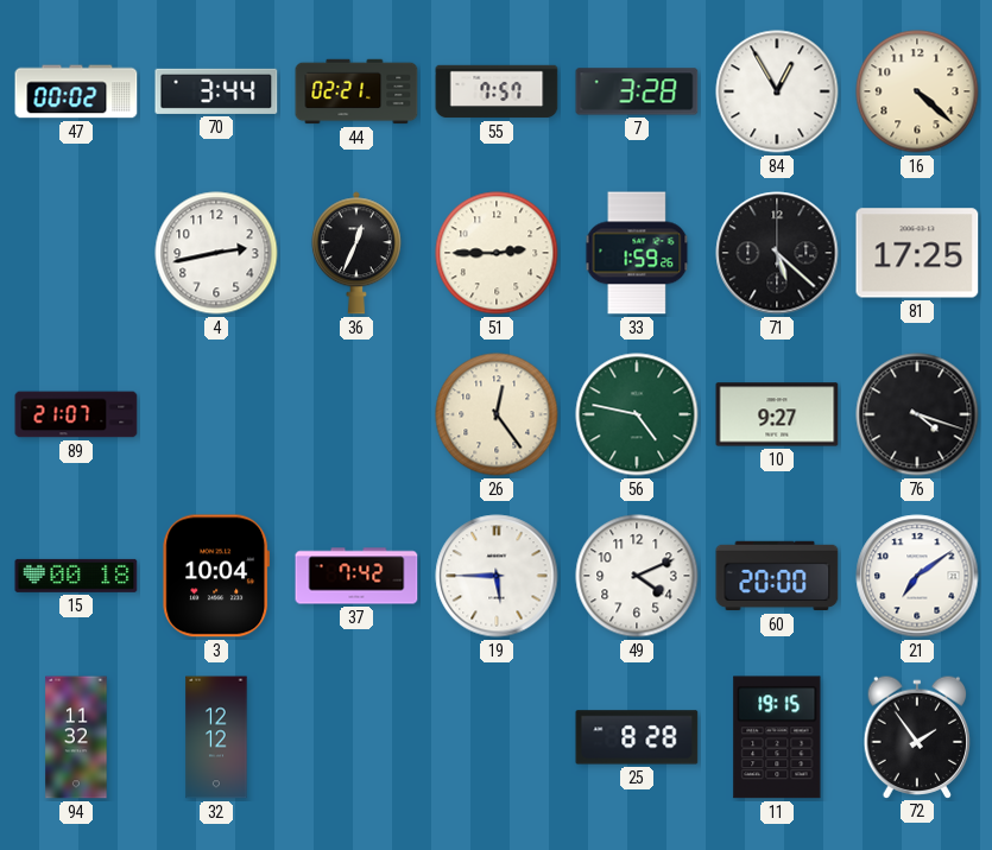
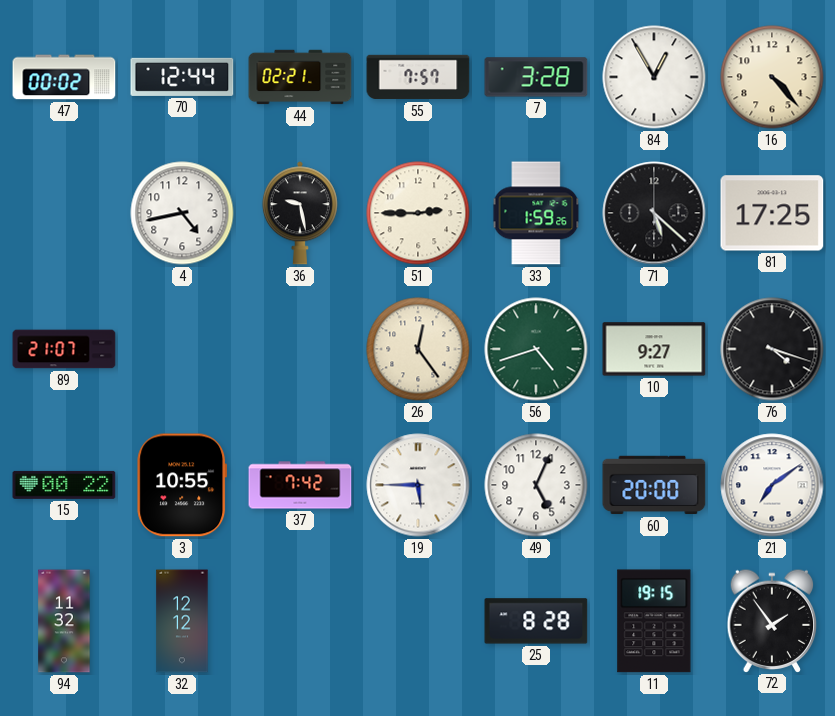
70: 3:44 -> 12:44
16: 4:22 -> 4:23
4: 2:43 -> 4:43
36: 12:34 -> 9:28
56: 4:47 -> 4:42
15: 00:18 -> 00:22
3: 10:04 -> 10:55
49: 4:11 -> 5:04
